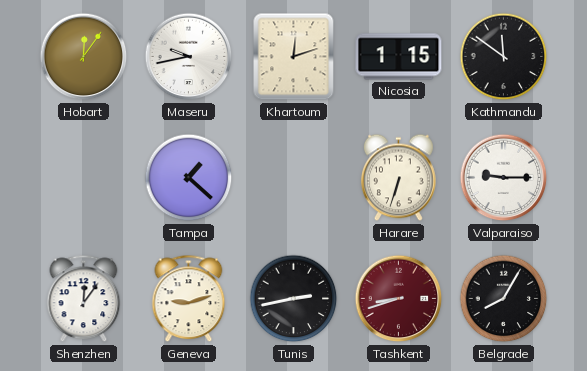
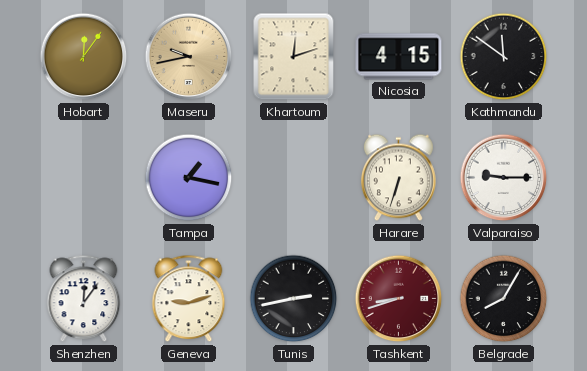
Maseru dial: white -> champagne
Nicosia: 1:15 -> 4:15
Tampa: 1:22 -> 1:17
